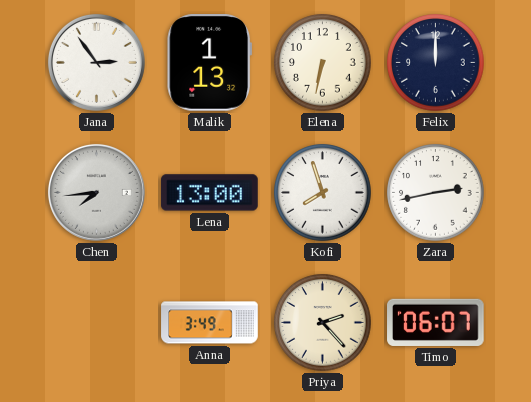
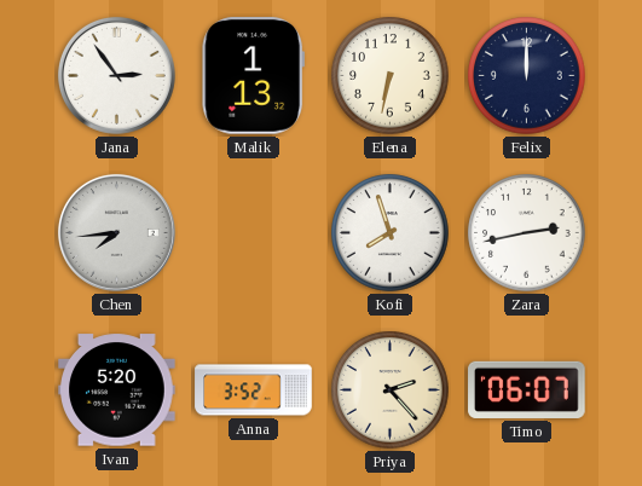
Lena: 13:00 -> none
Ivan: none -> 5:20
Anna: 3:49 -> 3:52
